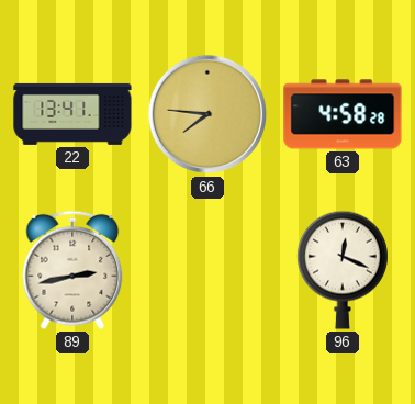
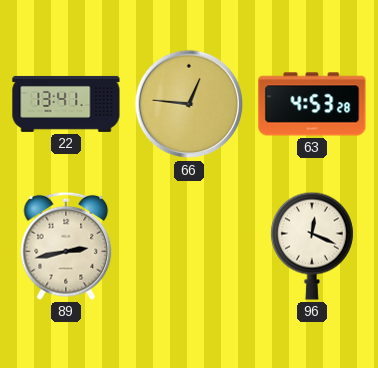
66: 7:46 -> 12:46
63: 4:58 -> 4:53
